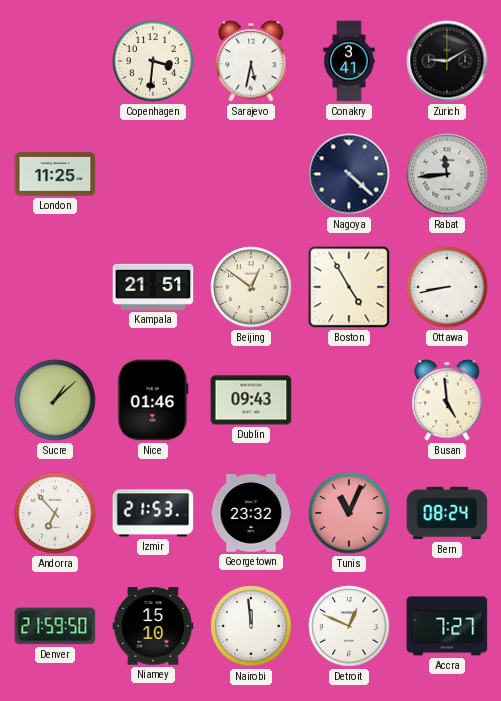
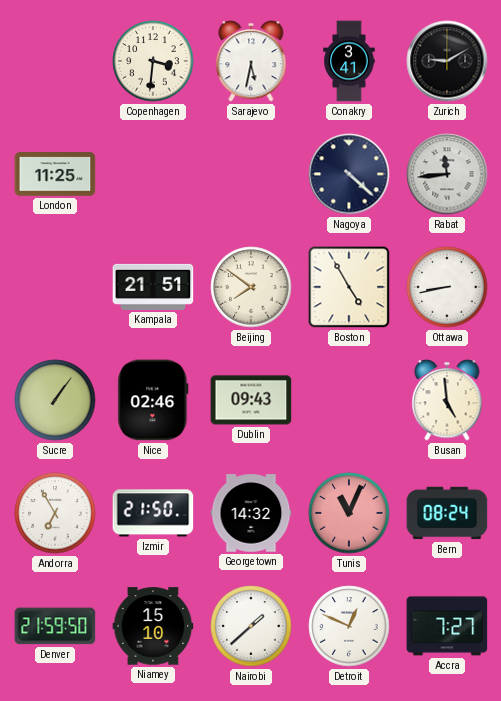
Beijing: 12:51 -> 7:51
Sucre: 1:08 -> 1:06
Nice: 01:46 -> 02:46
Andorra: 6:53 -> 6:55
Izmir: 21:53 -> 21:50
Georgetown: 23:32 -> 14:32
Nairobi: 11:59 -> 1:38
